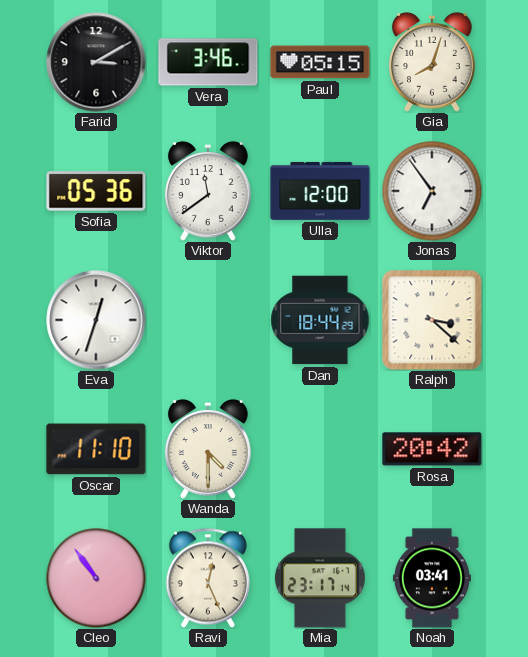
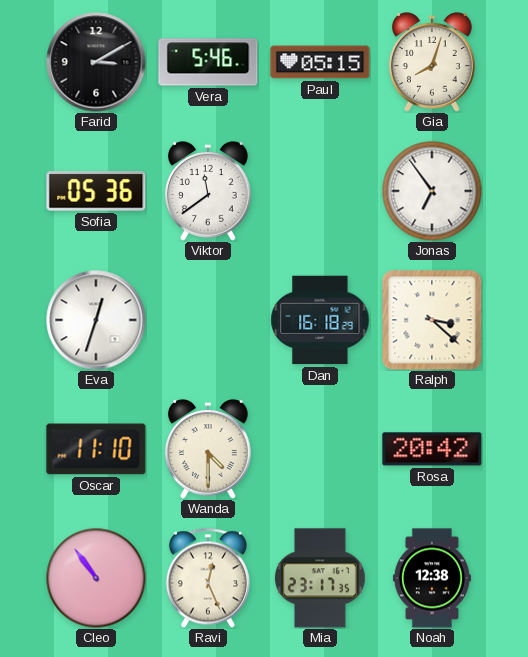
Vera: 3:46 -> 5:46
Ulla: 12:00 -> none
Dan: 18:44 -> 16:18
Mia: 23:17:14 -> 23:17:35
Noah: 03:41 -> 12:38
